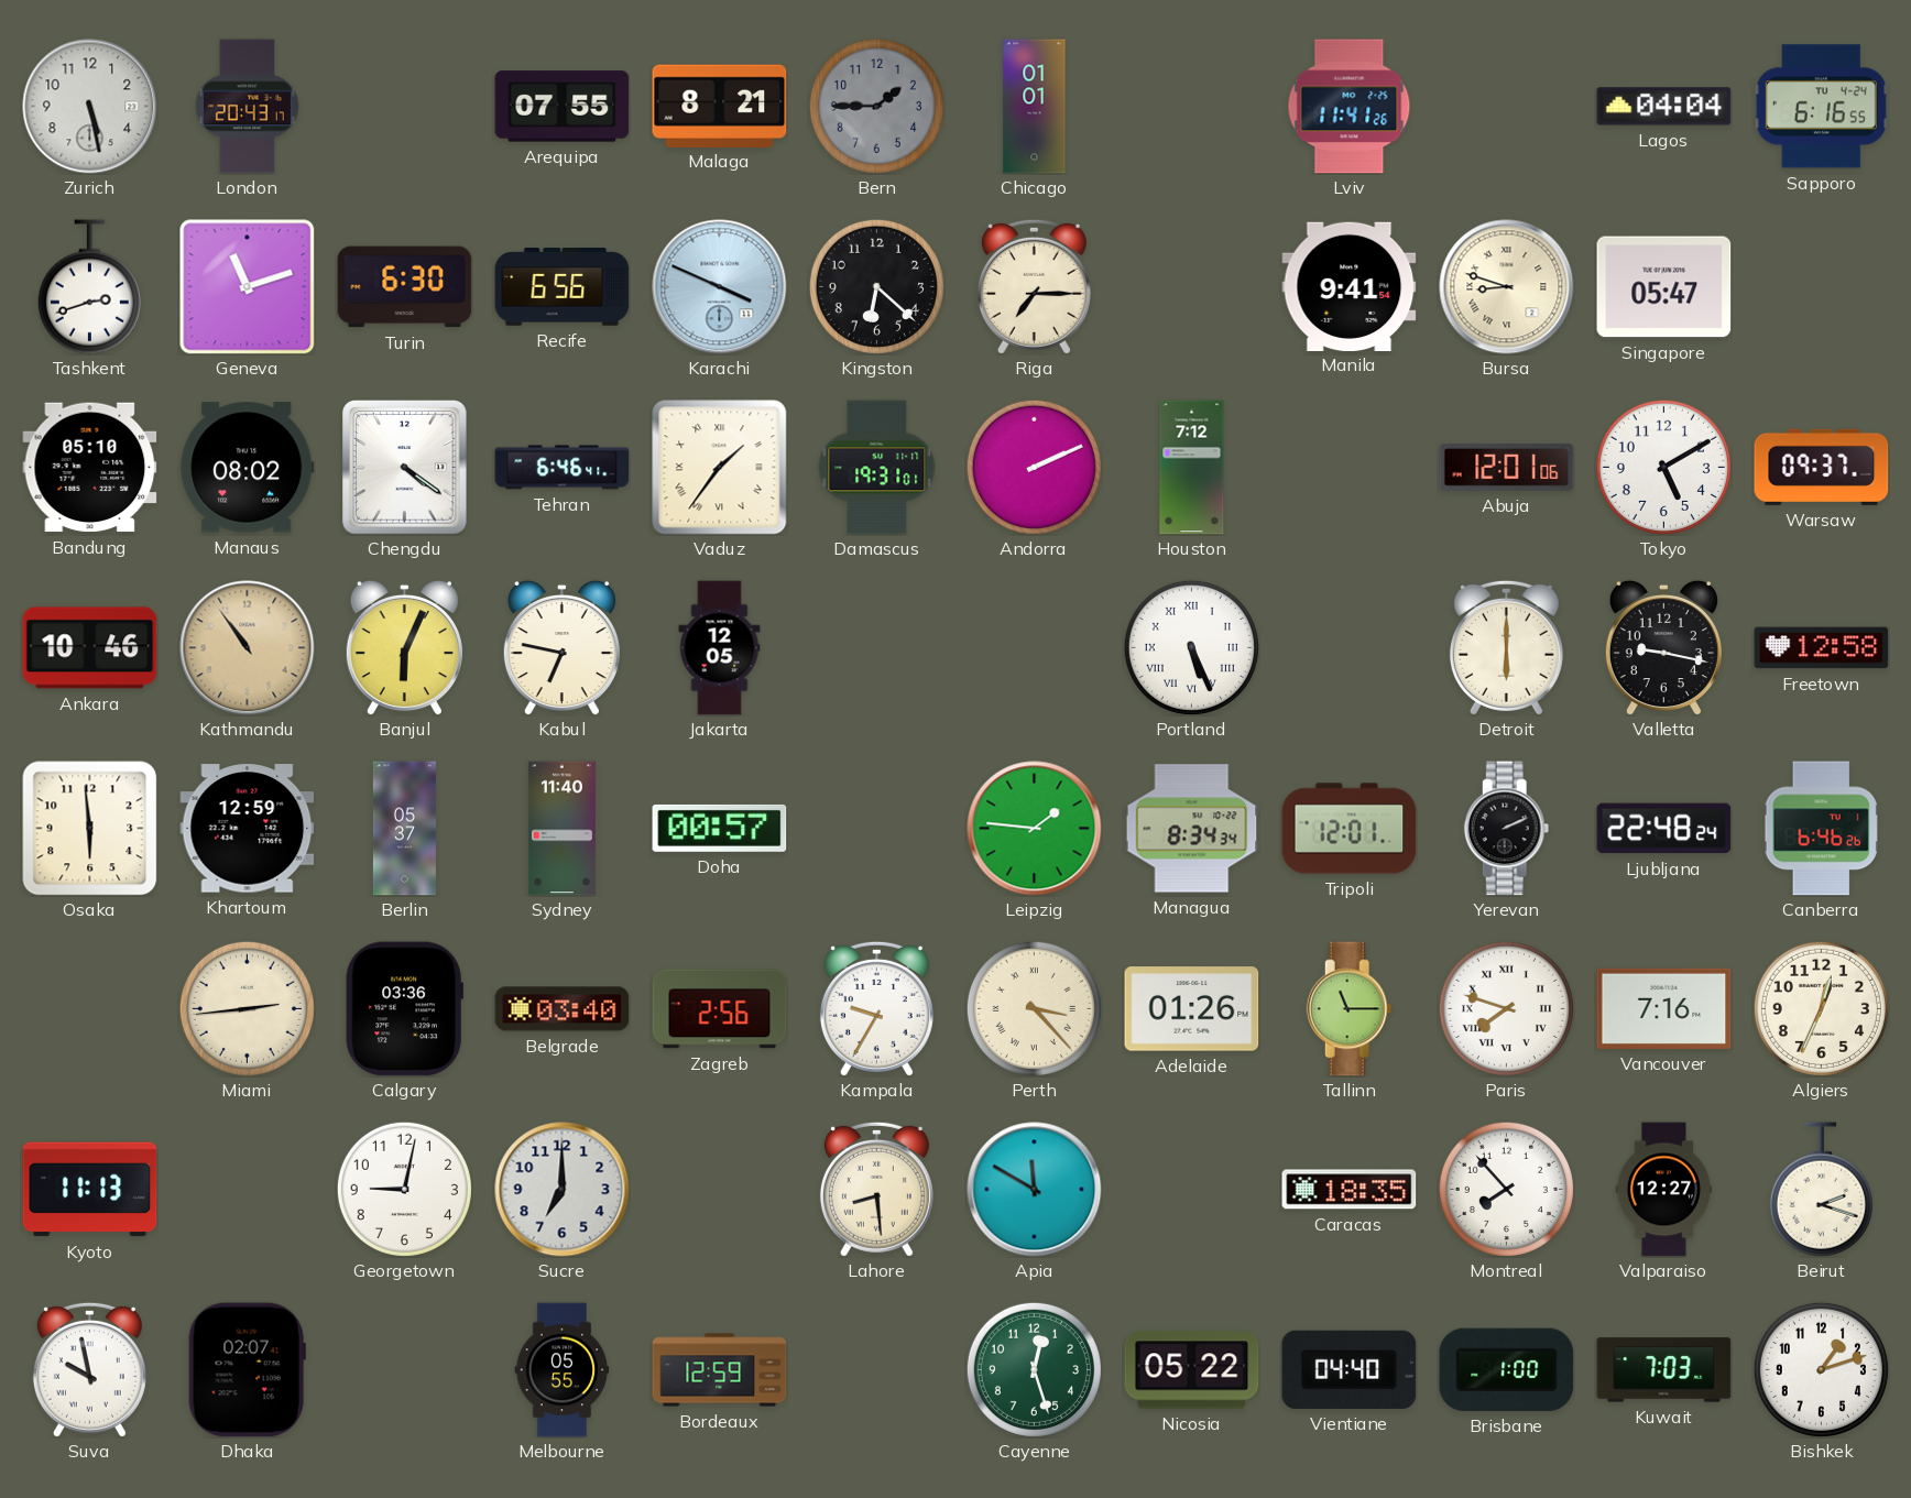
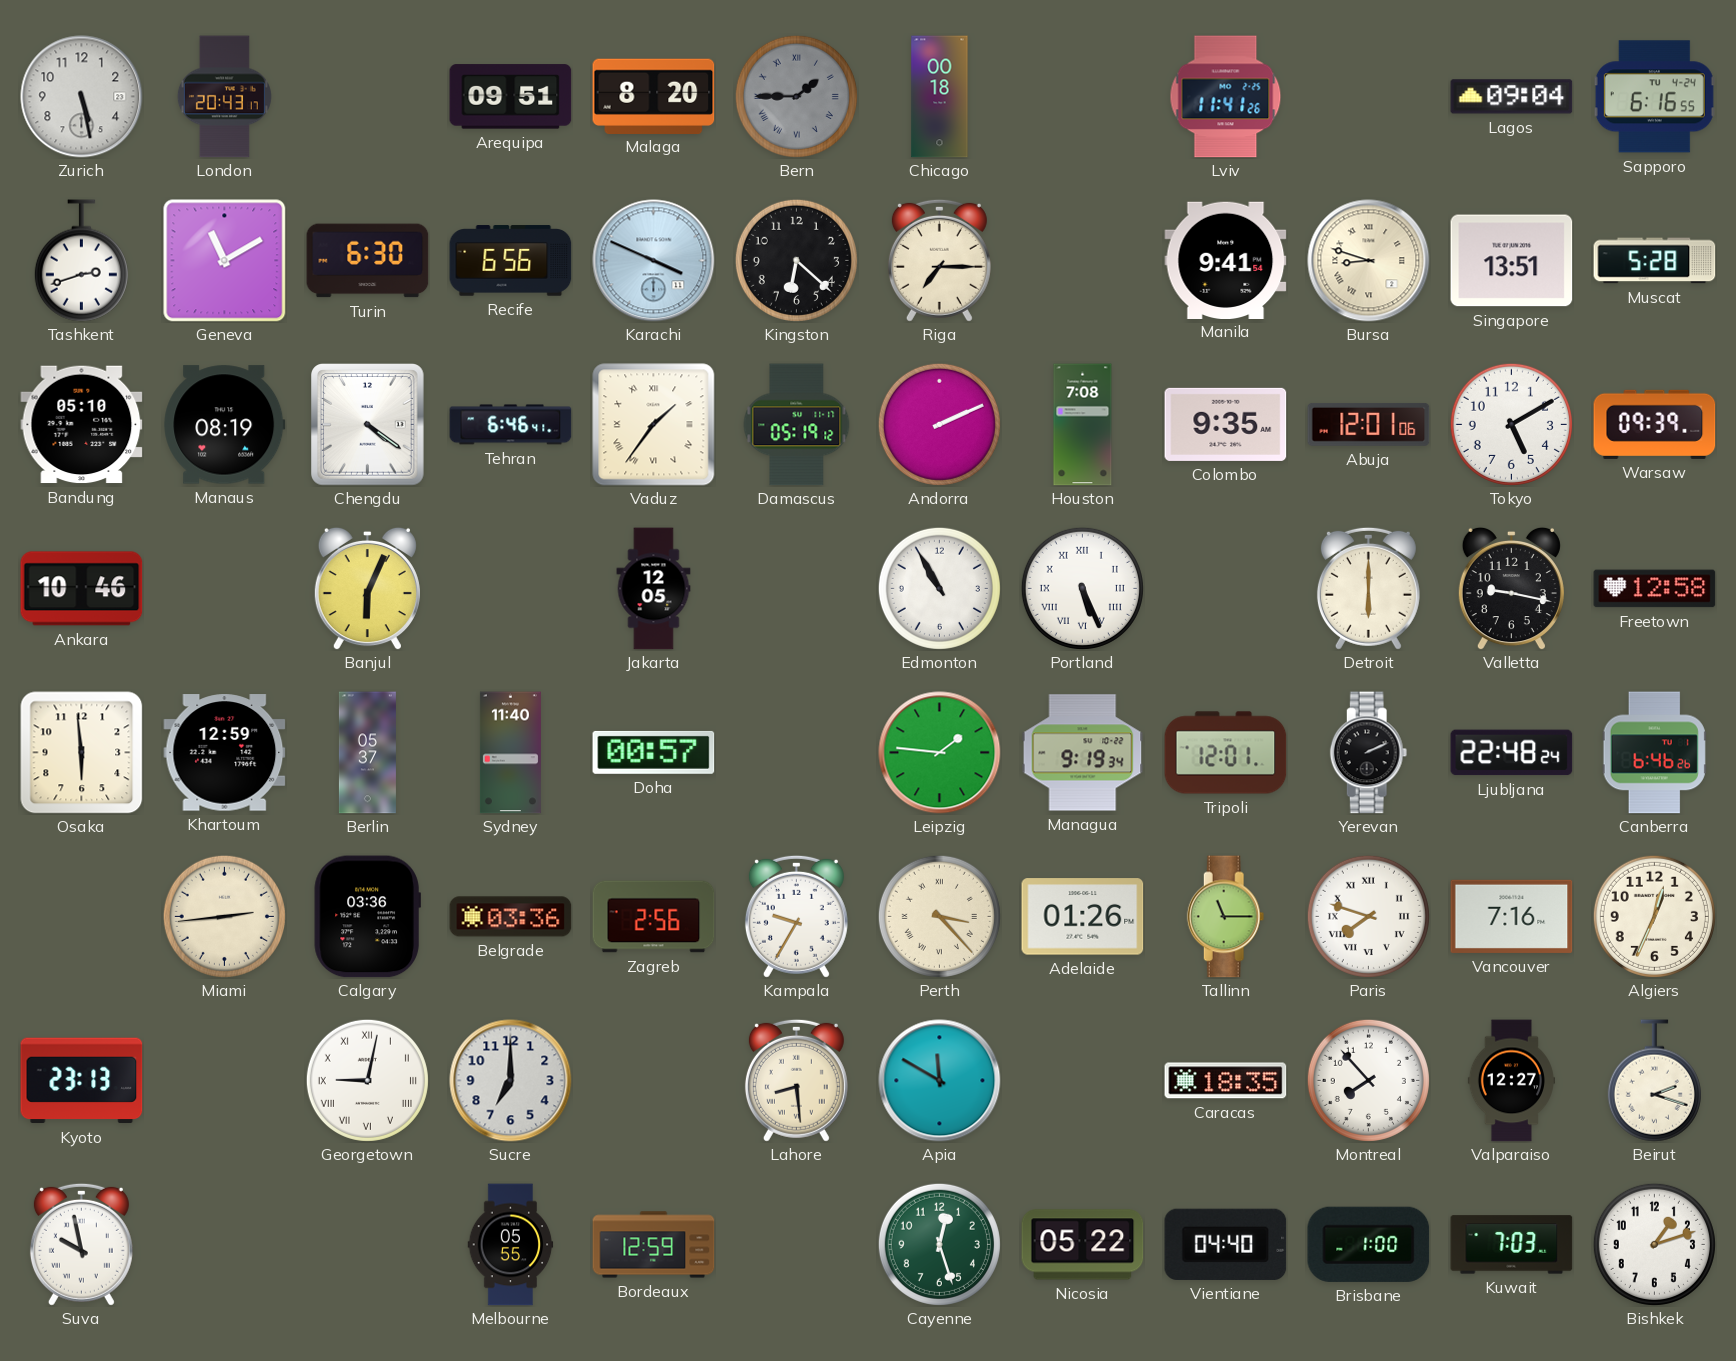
Arequipa: 07:55 -> 09:51
Malaga: 8:21 -> 8:20
Bern numerals: Arabic -> Roman
Chicago: 01:01 -> 00:18
Lagos: 04:04 -> 09:04
Geneva: 11:12 -> 11:10
Singapore: 05:47 -> 13:51
Muscat: none -> 5:28
Manaus: 08:02 -> 08:19
Damascus: 19:31 -> 05:19
Houston: 7:12 -> 7:08
Colombo: none -> 9:35
Warsaw: 09:37 -> 09:39
Kathmandu: 10:54 -> none
Kabul: 6:47 -> none
Edmonton: none -> 10:55
Managua: 8:34 -> 9:19
Belgrade: 03:40 -> 03:36
Kyoto: 11:13 -> 23:13
Georgetown numerals: Arabic -> Roman
Dhaka: 02:07 -> none
